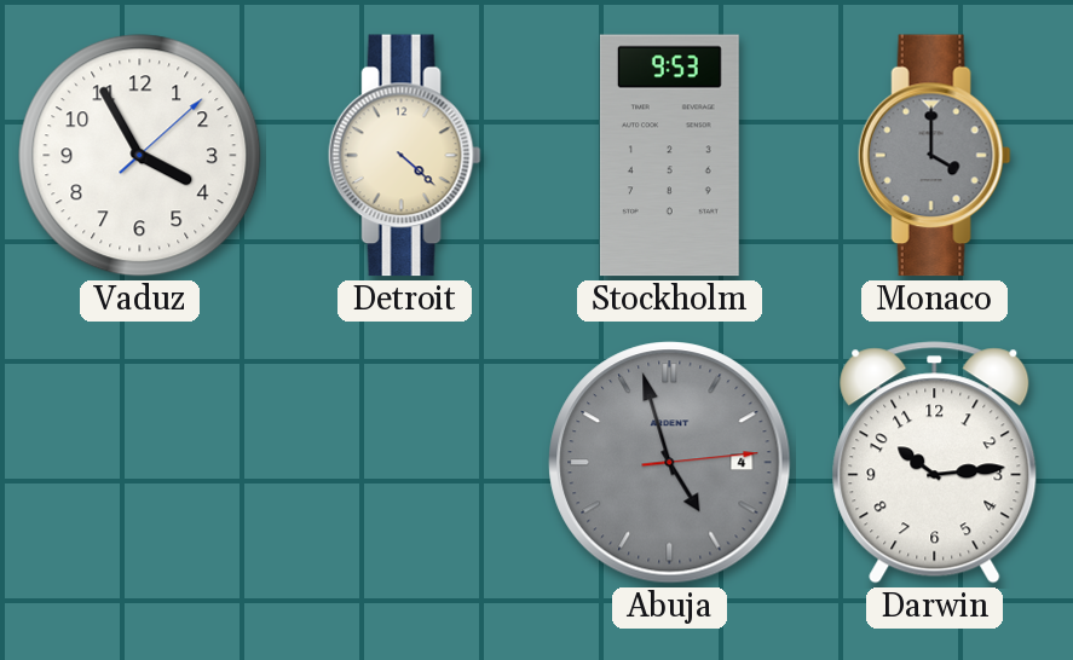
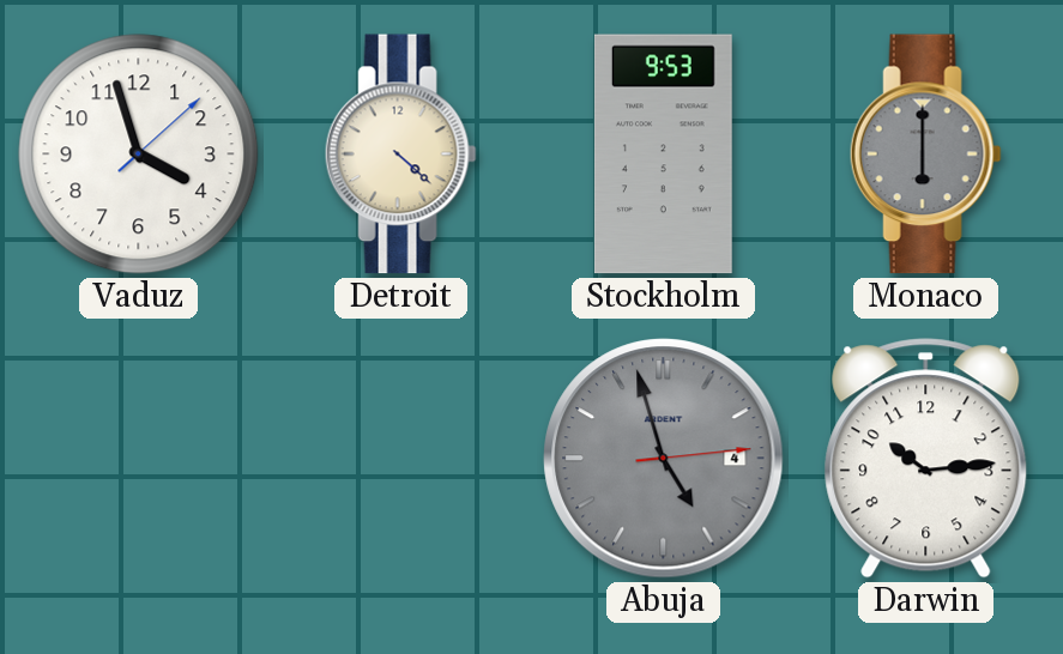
Vaduz: 3:55 -> 3:57
Monaco: 4:00 -> 6:00
